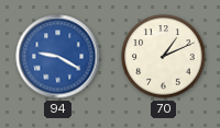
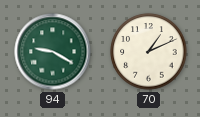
94 dial: blue -> green
